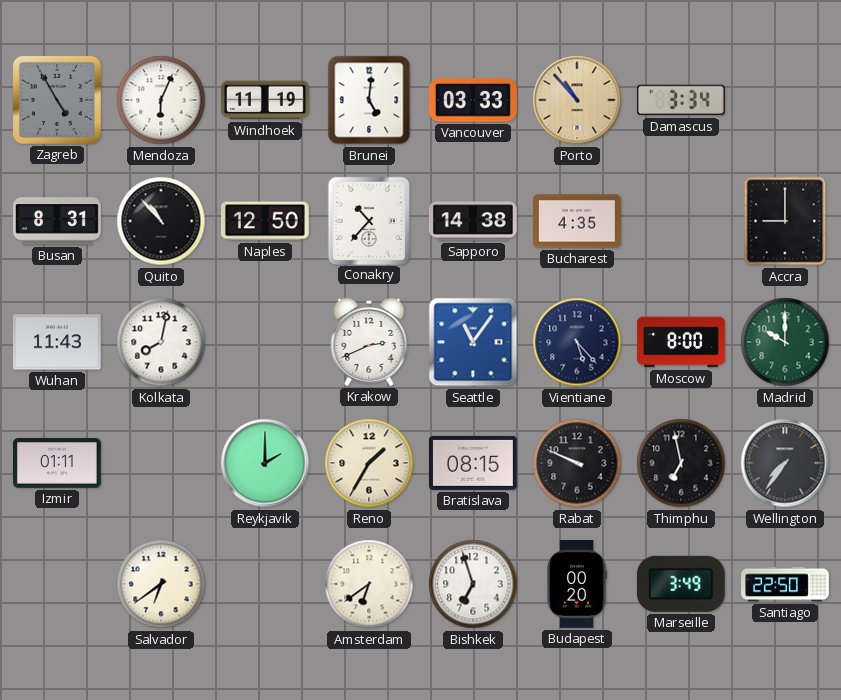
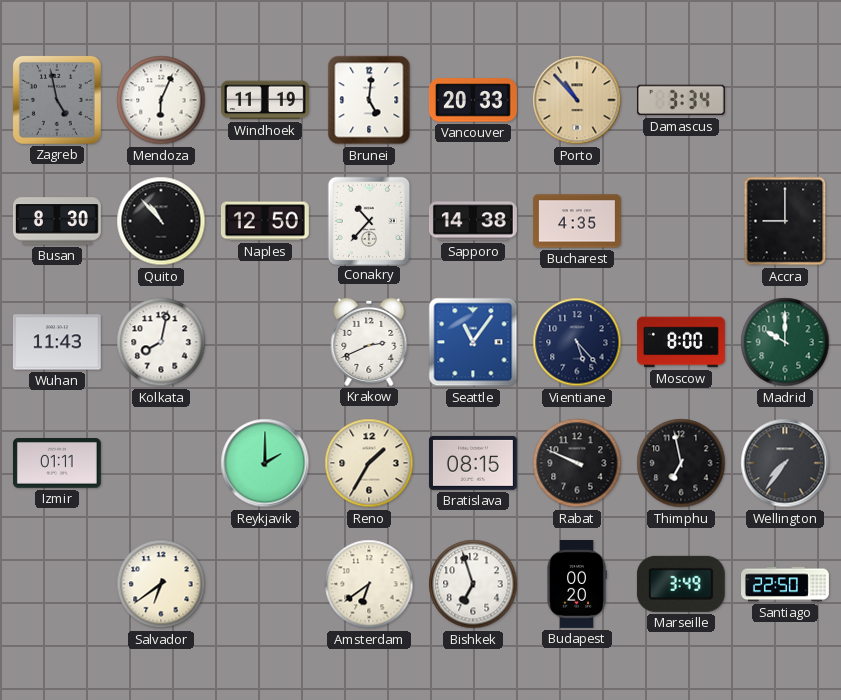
Zagreb: 4:55 -> 4:58
Vancouver: 03:33 -> 20:33
Busan: 8:31 -> 8:30
